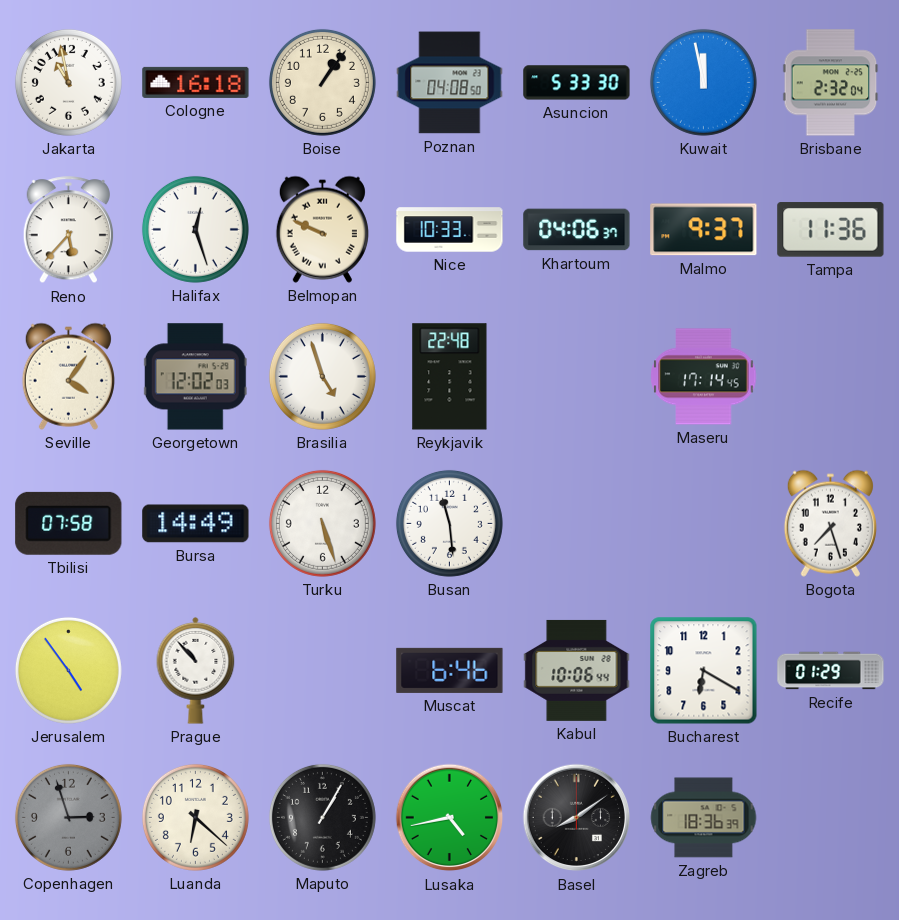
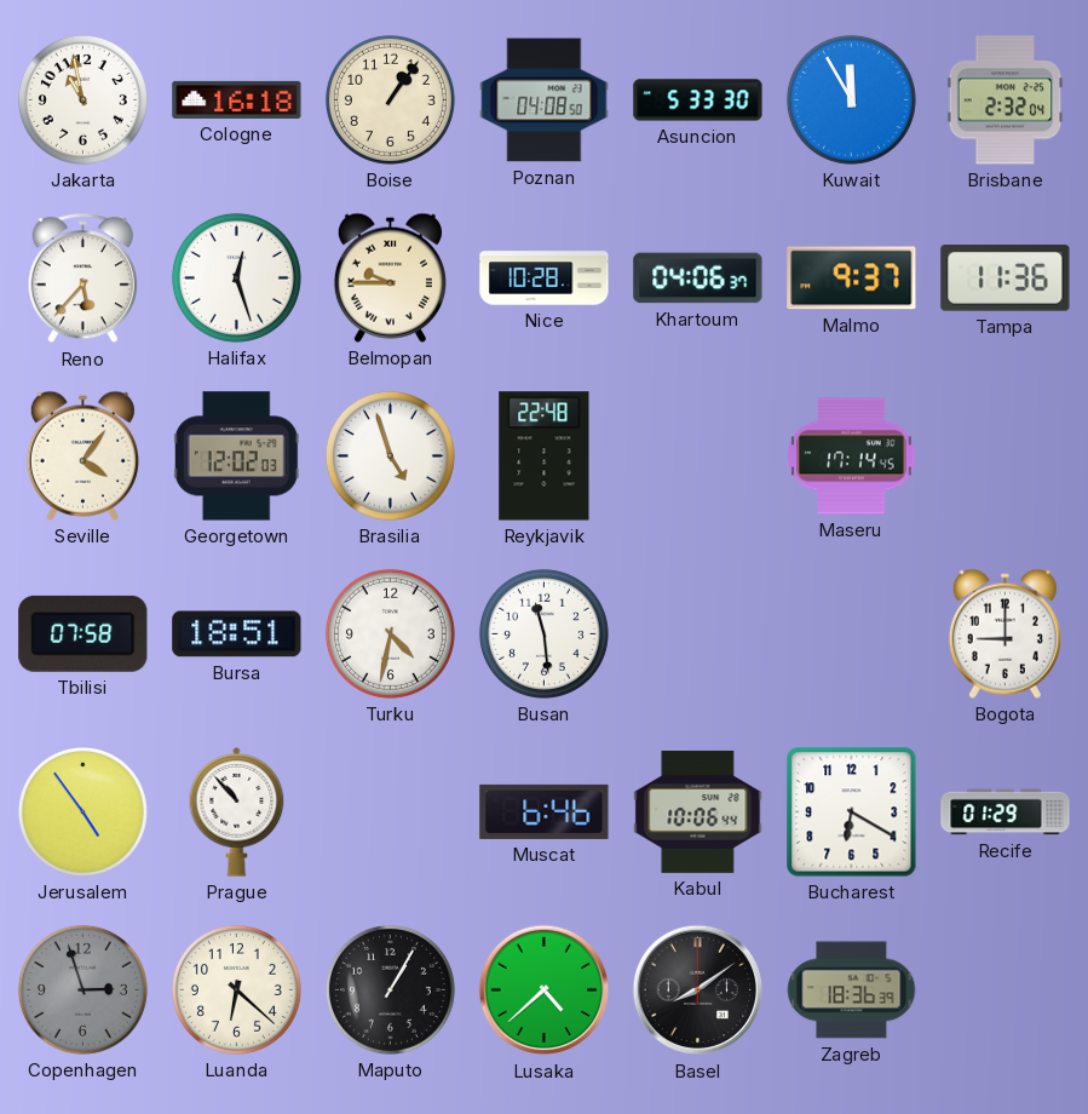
Kuwait: 11:58 -> 11:55
Belmopan: 9:49 -> 9:45
Nice: 10:33 -> 10:28
Bursa: 14:49 -> 18:51
Turku: 5:27 -> 4:32
Bogota: 7:27 -> 9:00
Lusaka: 4:43 -> 4:38
